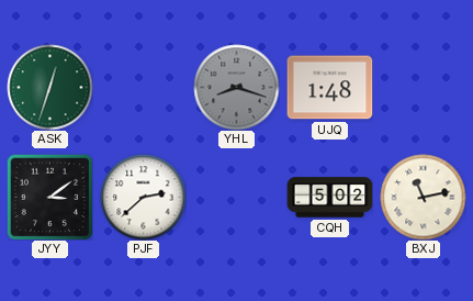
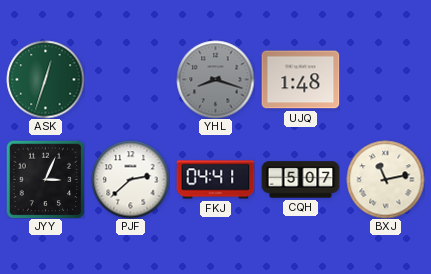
JYY: 3:09 -> 3:04
FKJ: none -> 04:41
CQH: 5:02 -> 5:07
